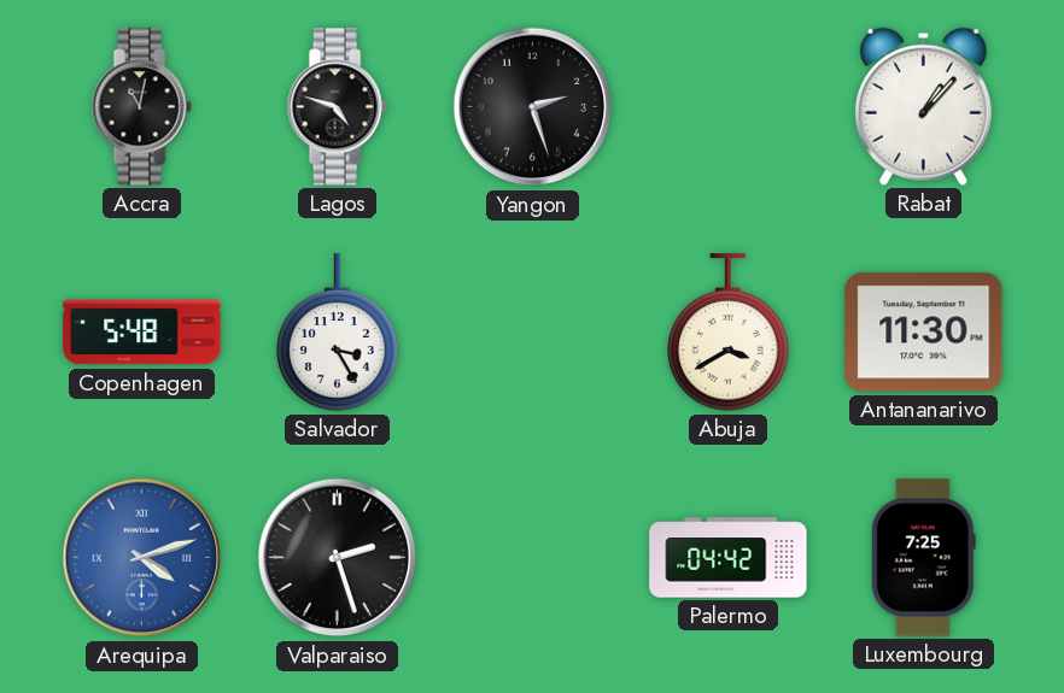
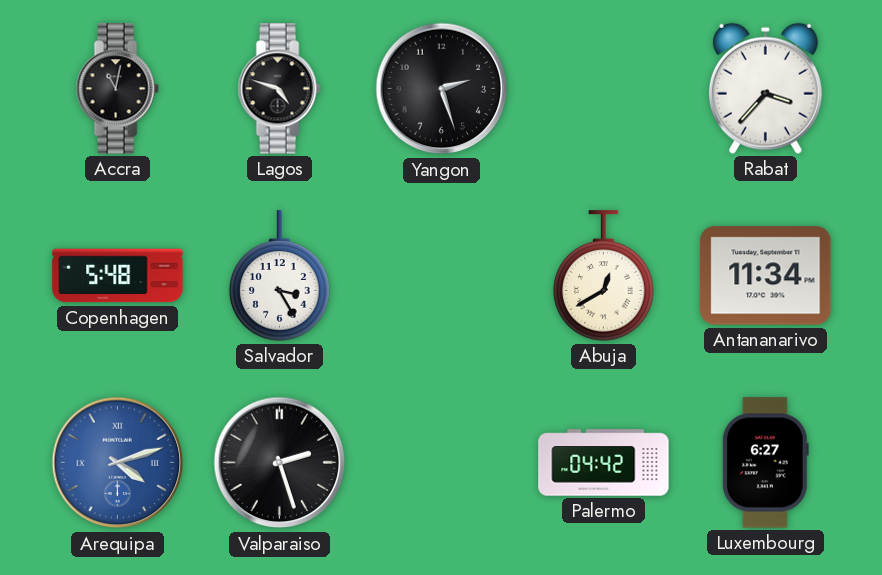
Rabat: 1:07 -> 3:37
Abuja: 3:40 -> 12:40
Antananarivo: 11:30 -> 11:34
Luxembourg: 7:25 -> 6:27
